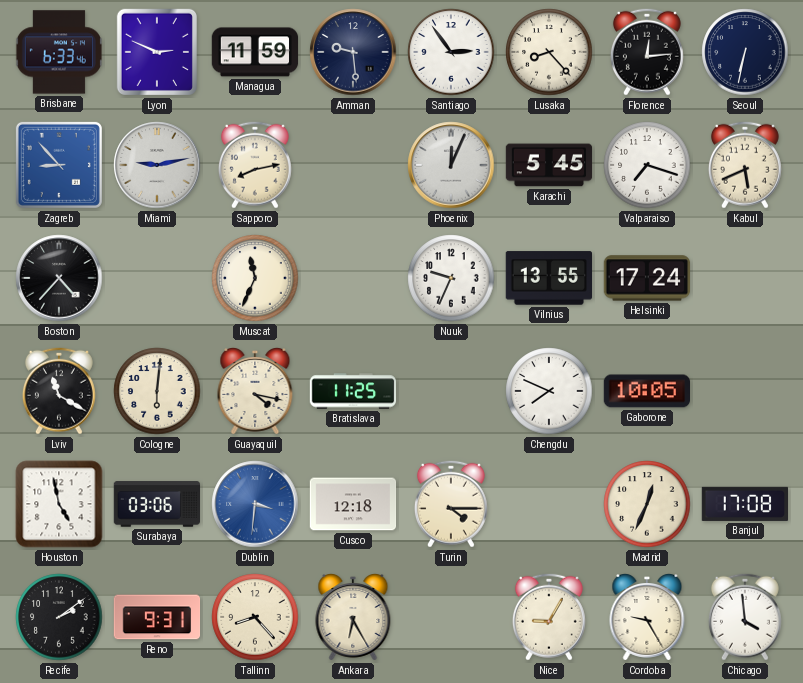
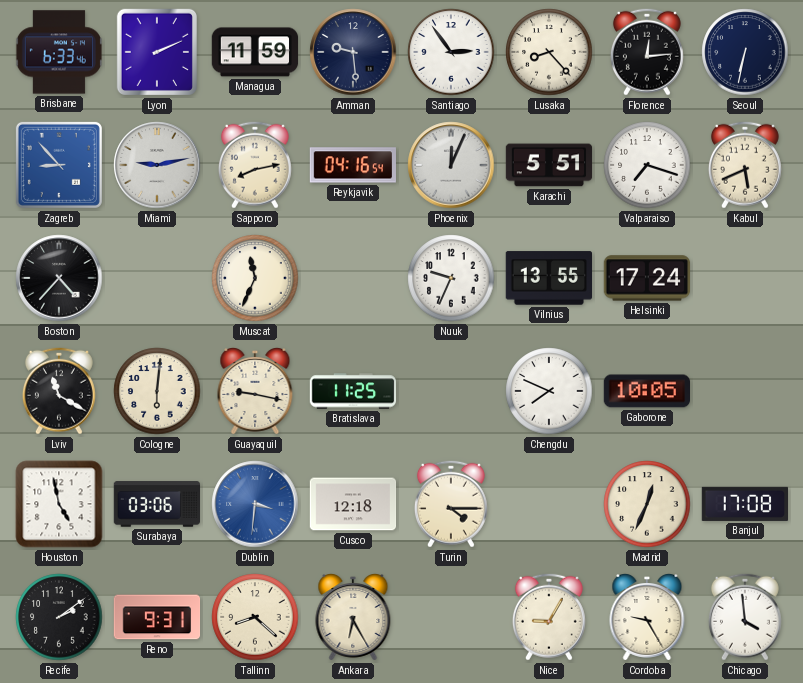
Lyon: 2:49 -> 2:11
Reykjavik: none -> 04:16
Karachi: 5:45 -> 5:51
Guayaquil: 4:17 -> 9:17
Tallinn: 8:23 -> 8:22
